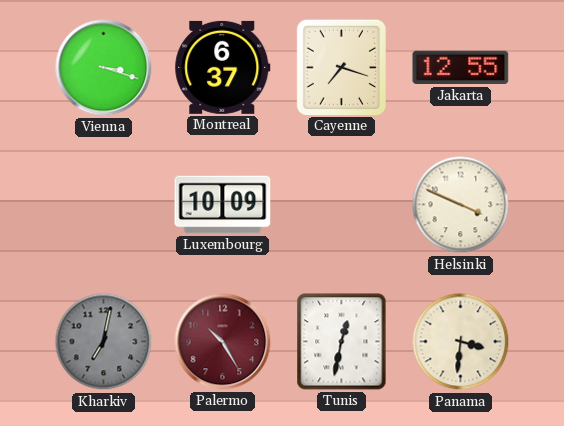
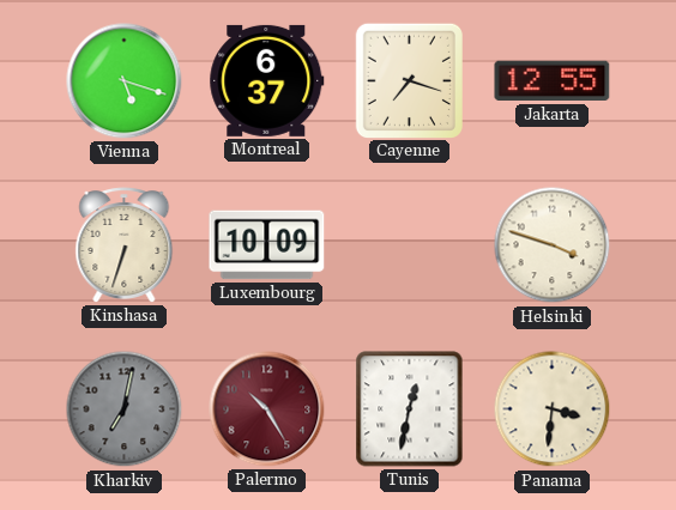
Vienna: 3:18 -> 5:18
Kinshasa: none -> 6:33
Helsinki: 3:49 -> 3:48
